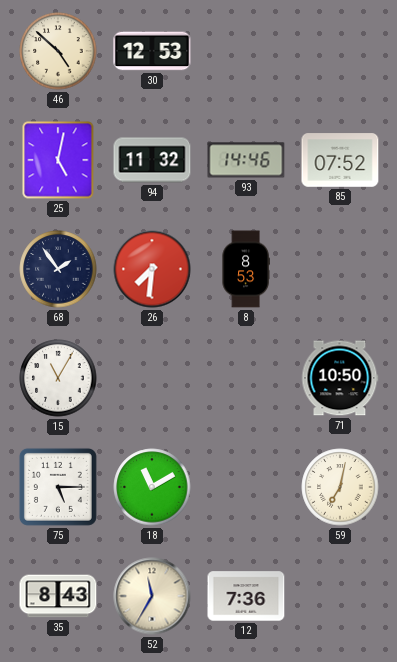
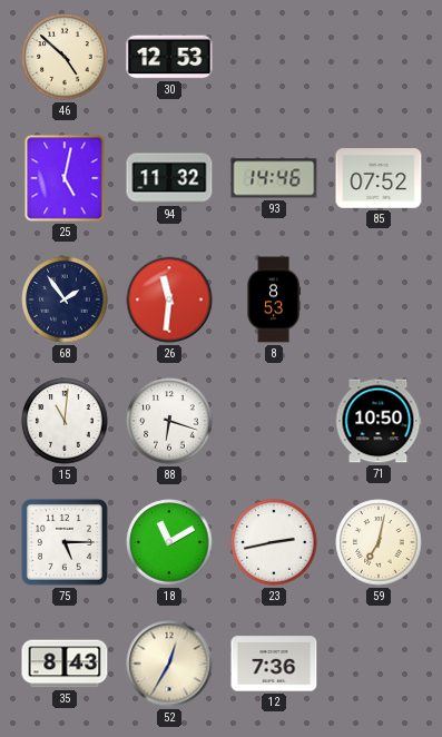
26: 7:31 -> 11:31
15: 11:05 -> 11:01
88: none -> 6:18
23: none -> 2:43
52: 11:35 -> 12:35
